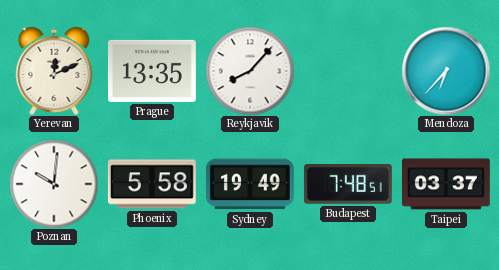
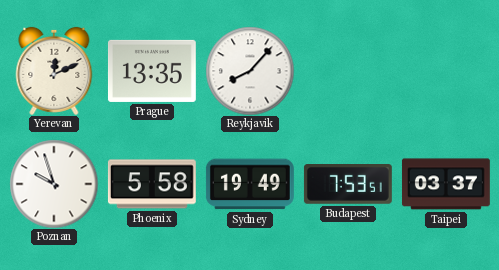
Mendoza: 6:37 -> none
Poznan: 10:01 -> 9:57
Budapest: 7:48 -> 7:53
